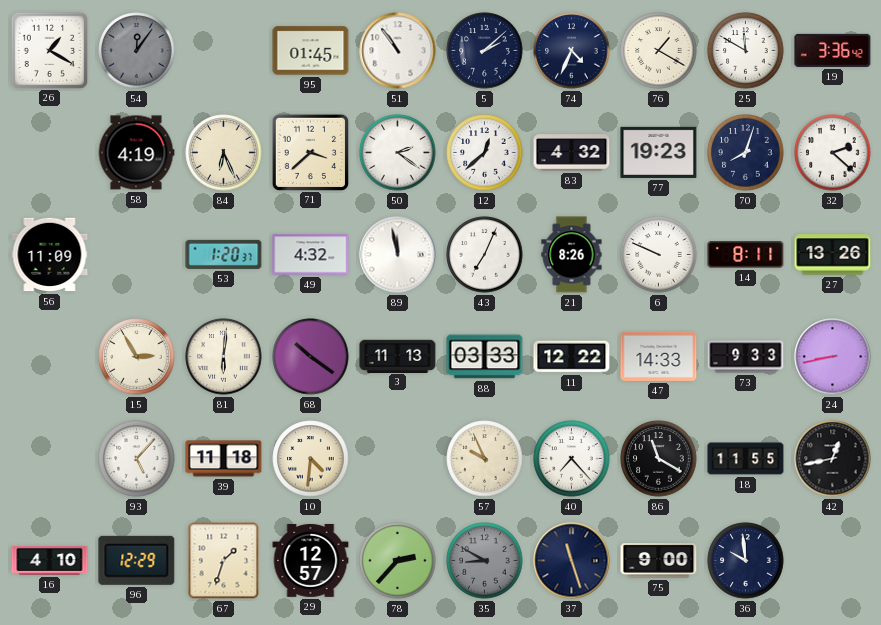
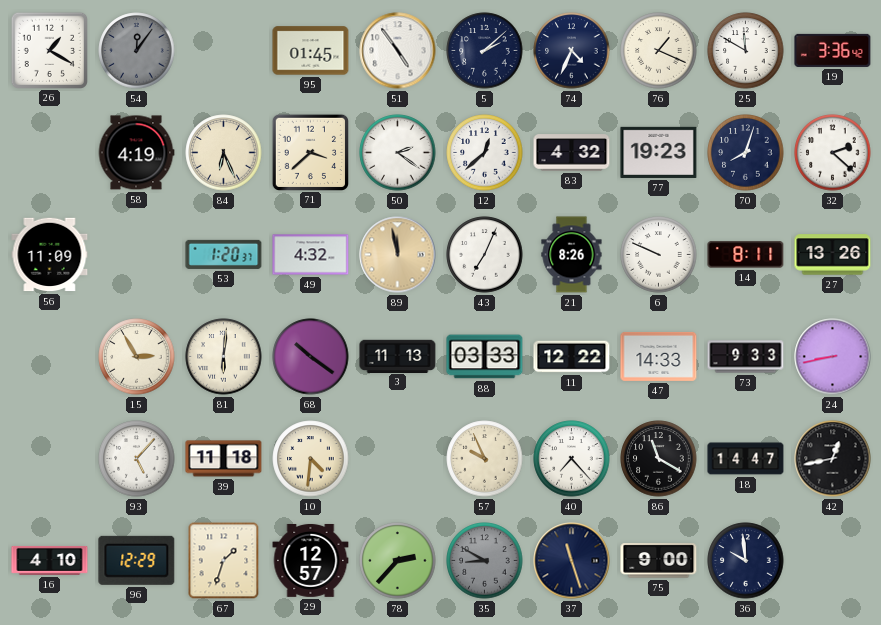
51: 10:54 -> 4:54
76: 1:20 -> 1:19
89 dial: white -> champagne
18: 11:55 -> 14:47
